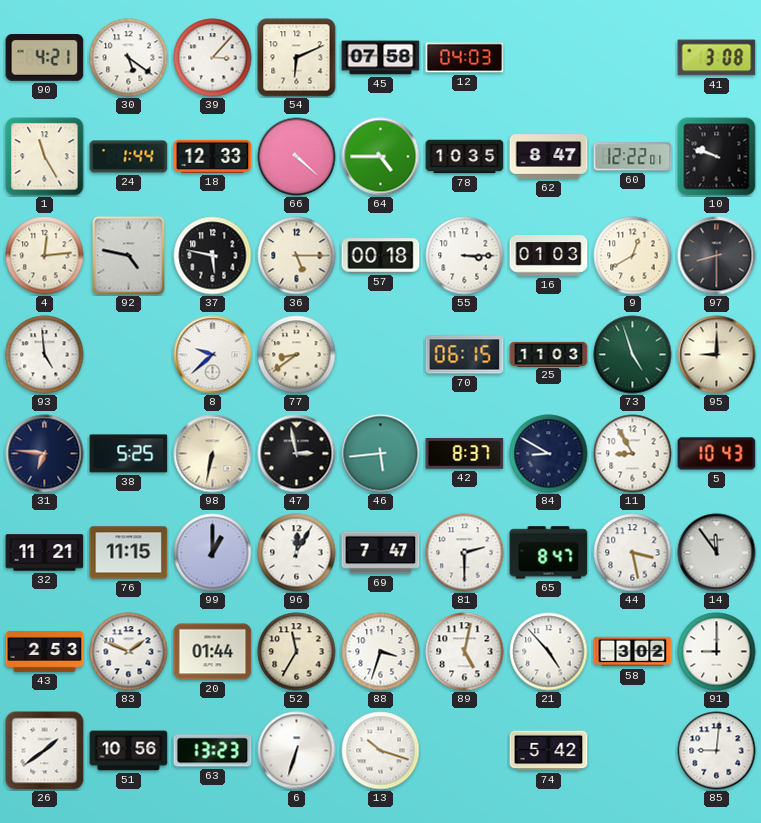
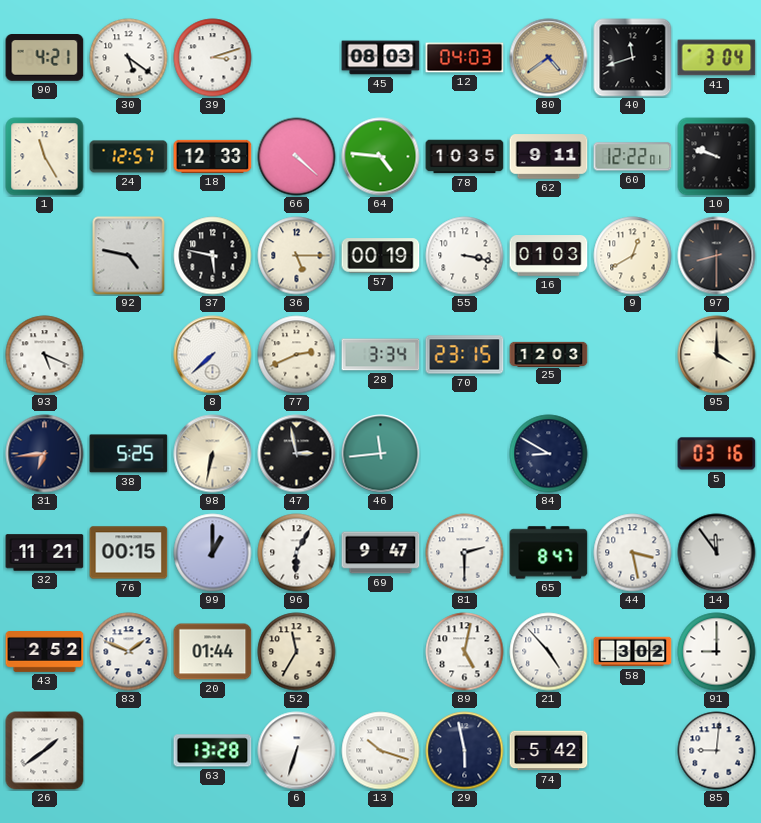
39: 3:07 -> 3:12
54: 6:11 -> none
45: 07:58 -> 08:03
80: none -> 4:39
40: none -> 11:42
41: 3:08 -> 3:04
24: 1:44 -> 12:57
64: 4:45 -> 4:46
62: 8:47 -> 9:11
4: 12:14 -> none
57: 00:18 -> 00:19
55: 3:15 -> 3:17
93: 4:59 -> 5:19
8: 9:38 -> 7:38
77: 8:39 -> 2:41
28: none -> 3:34
70: 06:15 -> 23:15
25: 11:03 -> 12:03
73: 4:57 -> none
95: 9:00 -> 4:00
31: 6:46 -> 6:44
46: 5:44 -> 11:44
42: 8:37 -> none
11: 8:55 -> none
5: 10:43 -> 03:16
76: 11:15 -> 00:15
96: 12:05 -> 6:05
69: 7:47 -> 9:47
43: 2:53 -> 2:52
88: 3:33 -> none
51: 10:56 -> none
63: 13:23 -> 13:28
29: none -> 5:58
